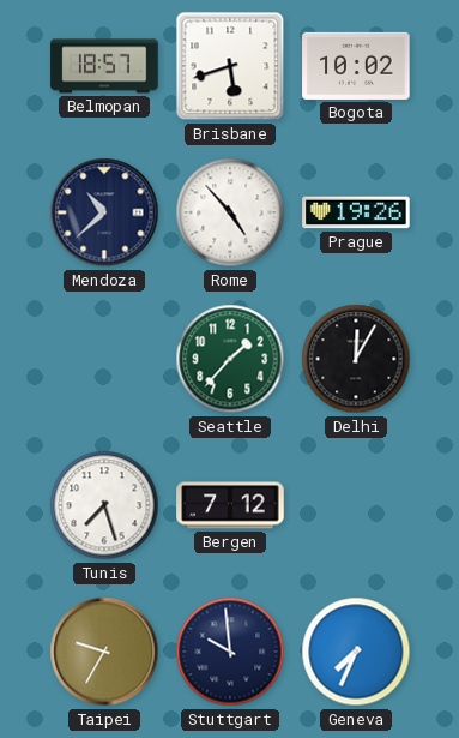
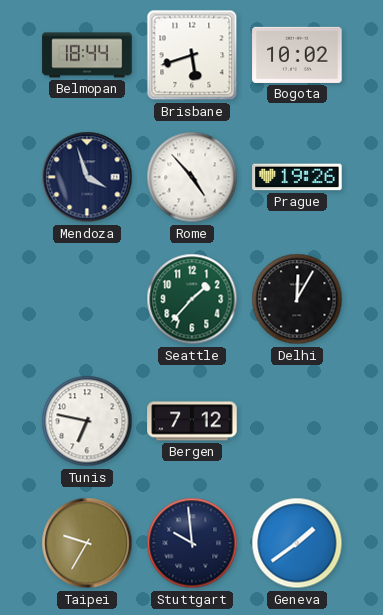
Belmopan: 18:57 -> 18:44
Mendoza: 10:38 -> 3:57
Tunis: 7:27 -> 6:47
Geneva: 7:34 -> 1:39
